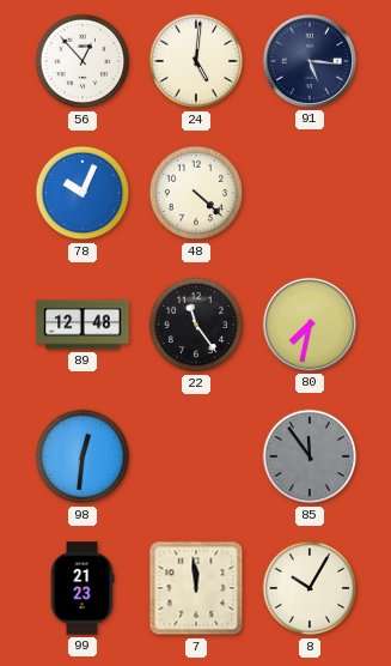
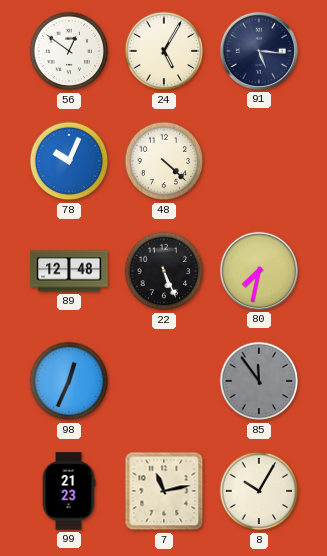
56: 12:53 -> 12:51
24: 5:01 -> 5:05
22: 11:24 -> 5:26
98: 12:31 -> 12:34
7: 11:59 -> 11:13
